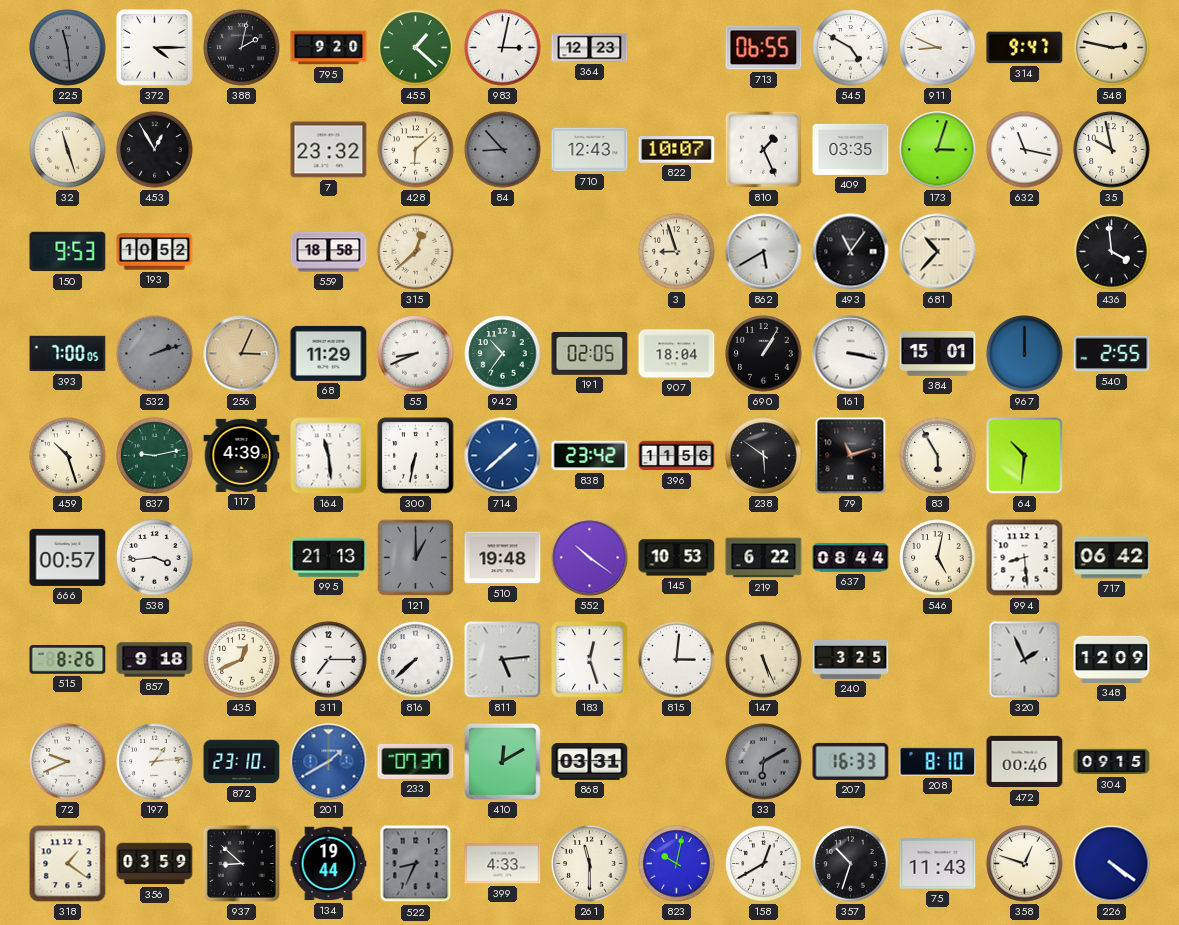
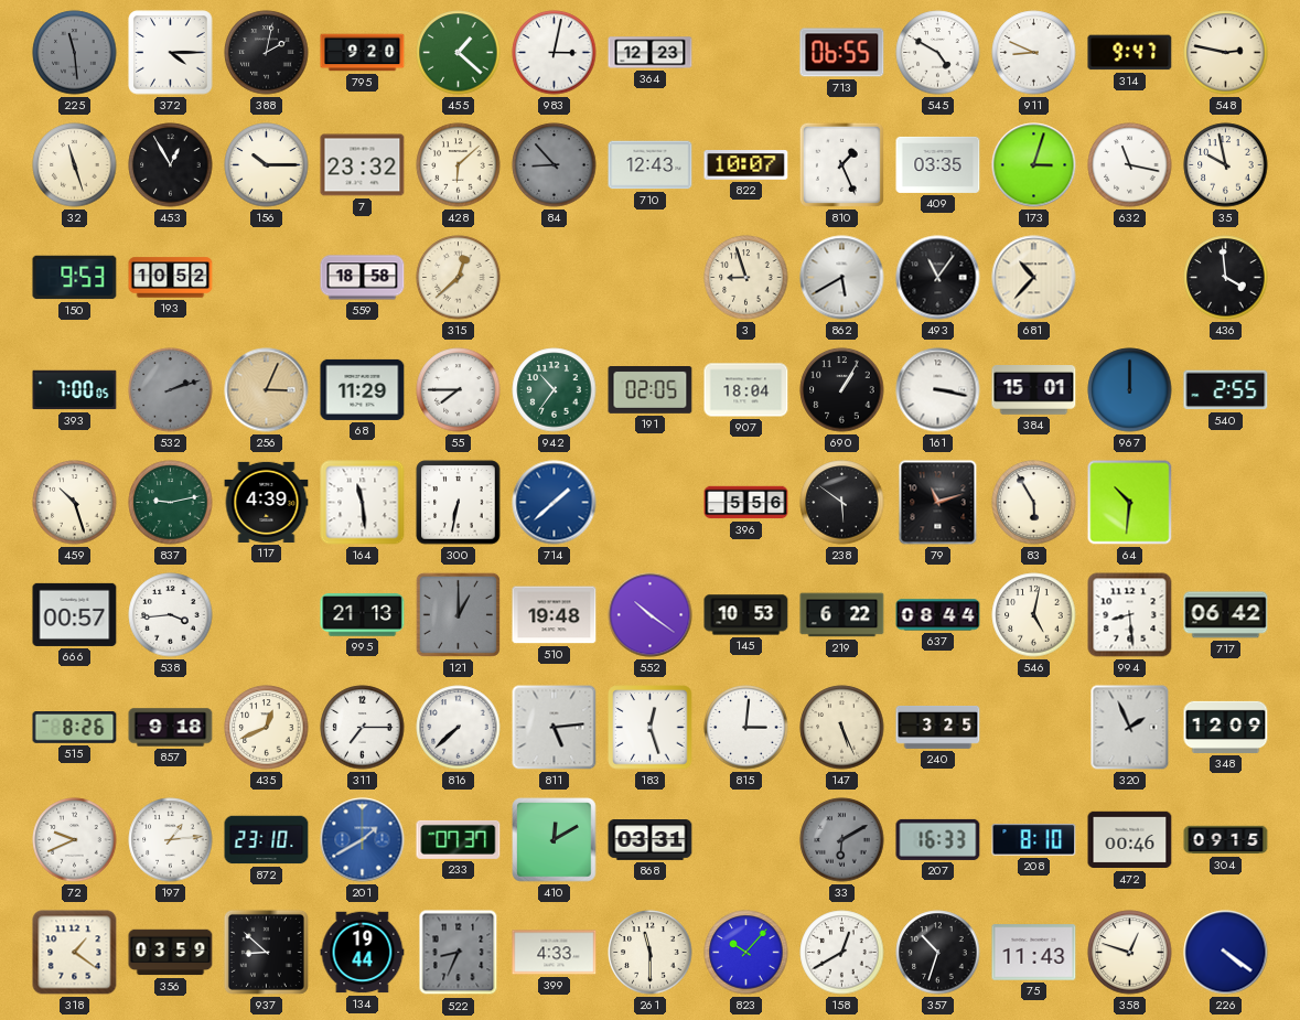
156: none -> 10:15
55: 8:41 -> 7:45
838: 23:42 -> none
396: 11:56 -> 5:56
823: 10:02 -> 10:07
